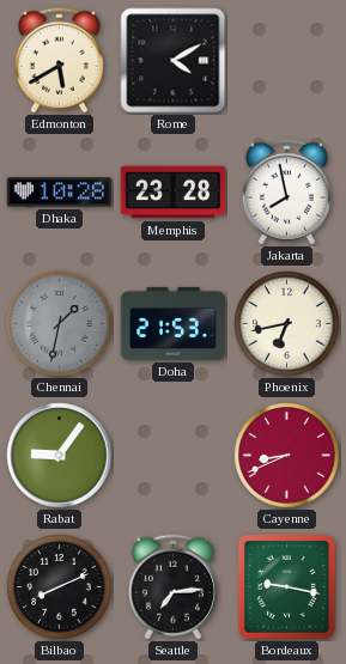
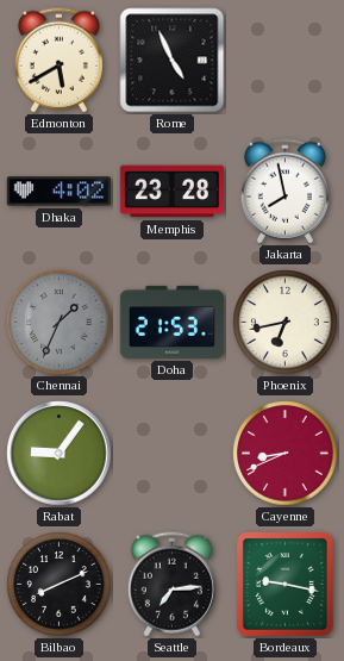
Rome: 4:10 -> 4:56
Dhaka: 10:28 -> 4:02
Chennai: 1:32 -> 1:34
